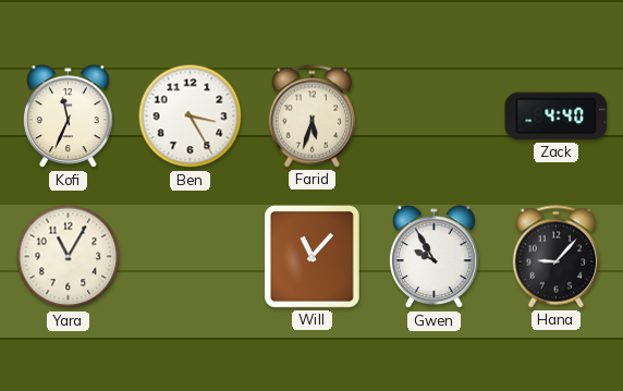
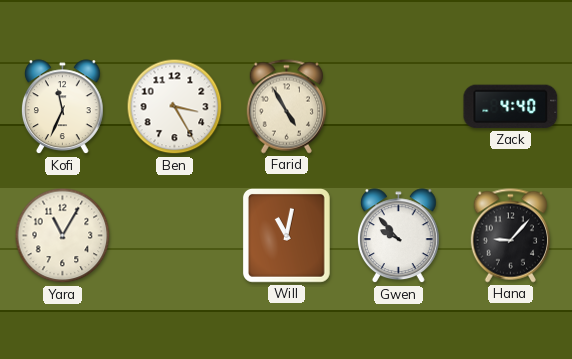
Farid: 5:33 -> 4:55
Will: 11:07 -> 11:02
Gwen: 9:55 -> 9:53
